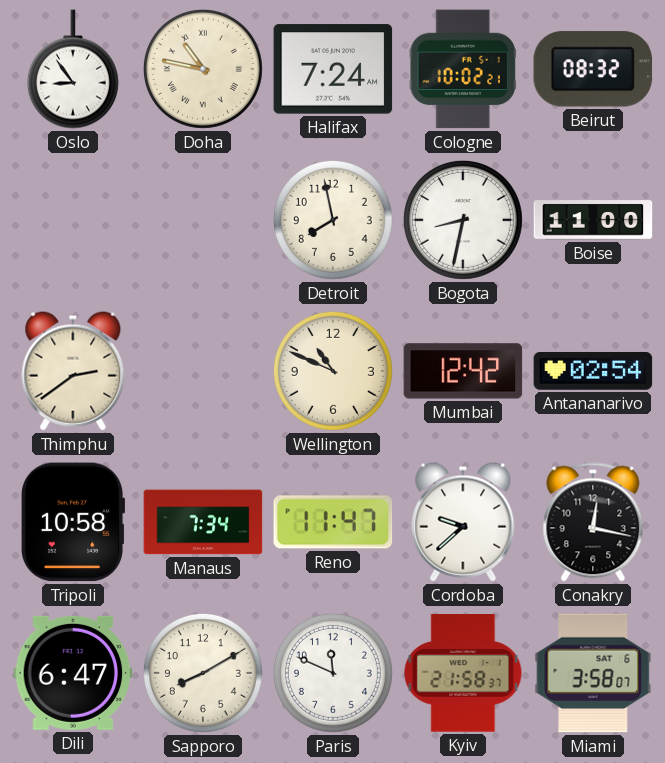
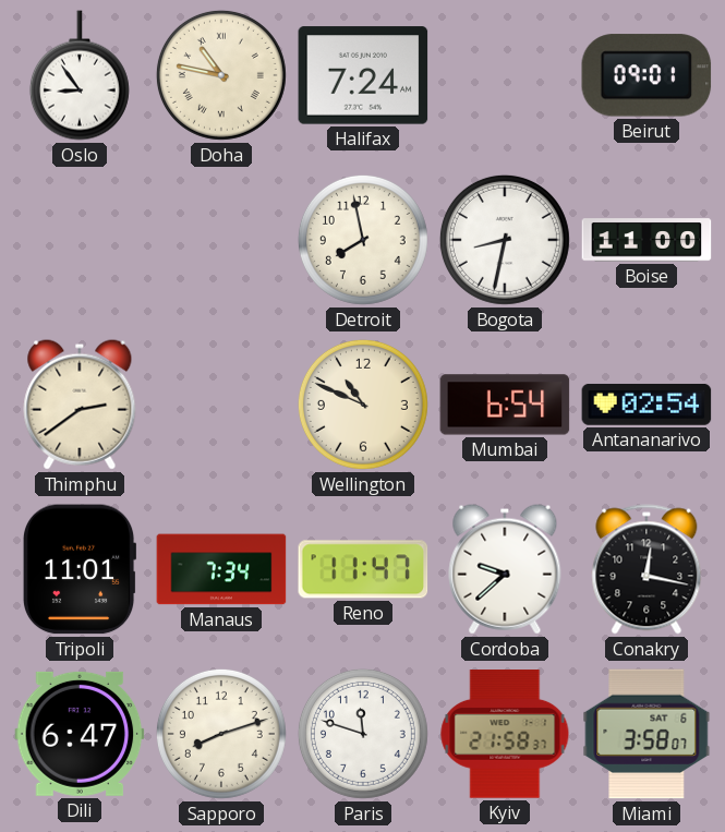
Cologne: 10:02 -> none
Beirut: 08:32 -> 09:01
Mumbai: 12:42 -> 6:54
Tripoli: 10:58 -> 11:01
Sapporo: 8:10 -> 8:12
Paris: 11:49 -> 11:48
